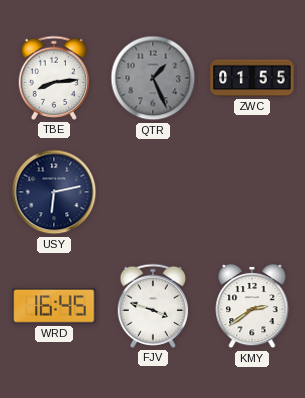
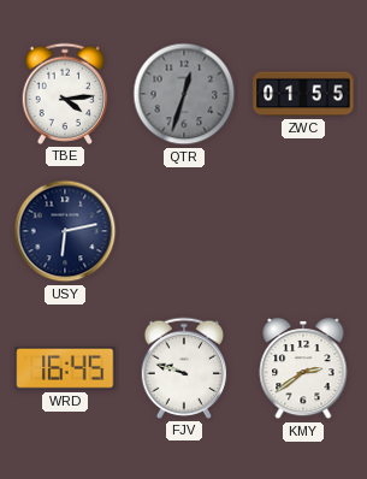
TBE: 8:14 -> 4:14
QTR: 1:26 -> 12:33
FJV: 3:48 -> 9:48
